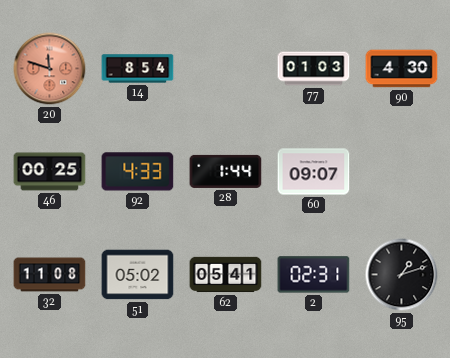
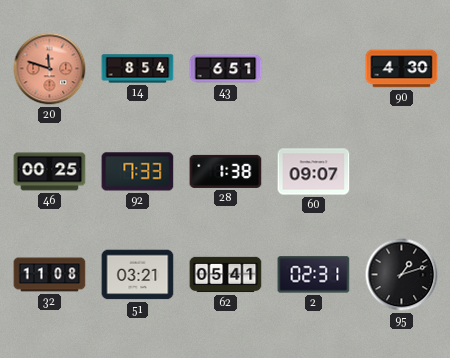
43: none -> 6:51
77: 01:03 -> none
92: 4:33 -> 7:33
28: 1:44 -> 1:38
51: 05:02 -> 03:21
